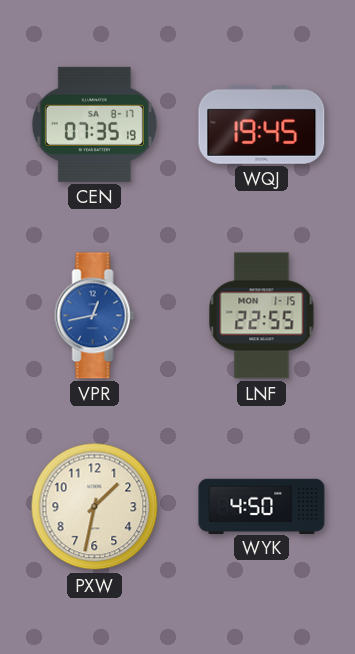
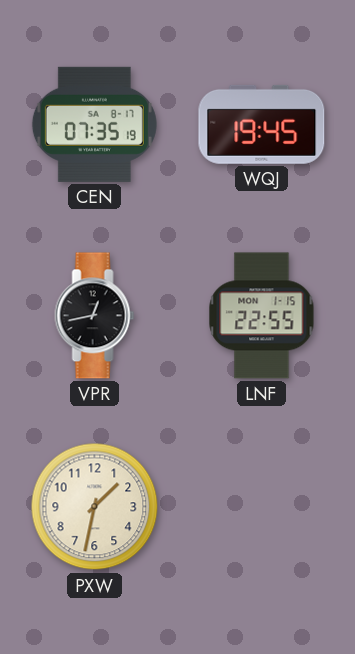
VPR dial: blue -> black
WYK: 4:50 -> none
